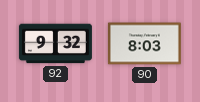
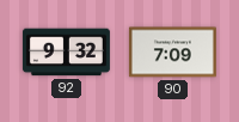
90: 8:03 -> 7:09
